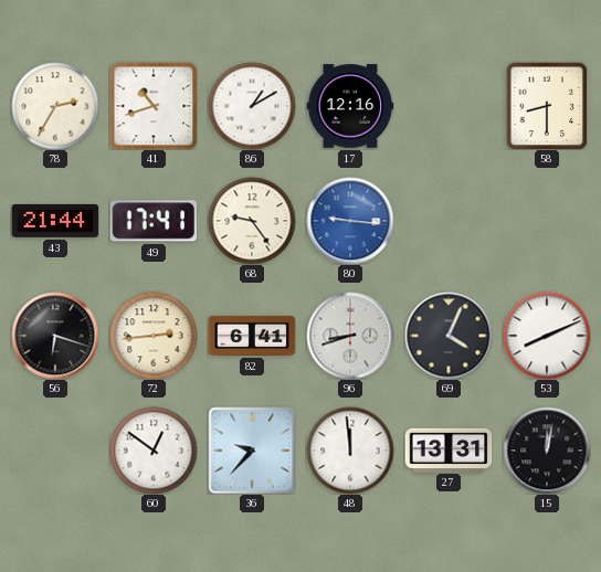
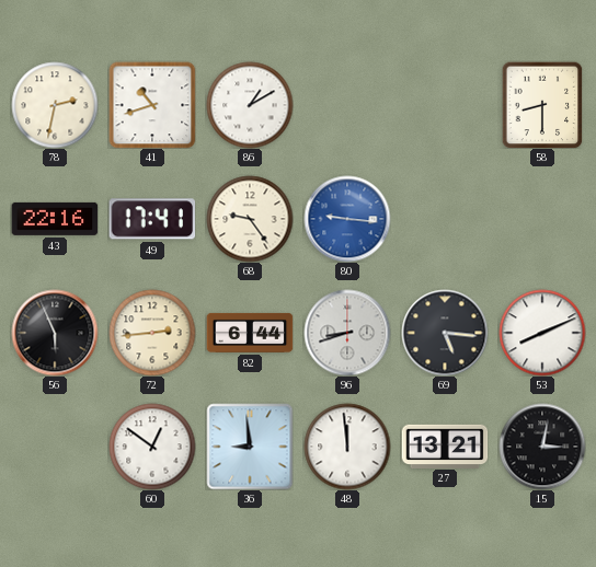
78: 2:35 -> 2:32
17: 12:16 -> none
43: 21:44 -> 22:16
56: 6:18 -> 5:56
82: 6:41 -> 6:44
69: 4:04 -> 5:16
36: 9:37 -> 8:59
27: 13:31 -> 13:21
15: 12:02 -> 3:02
